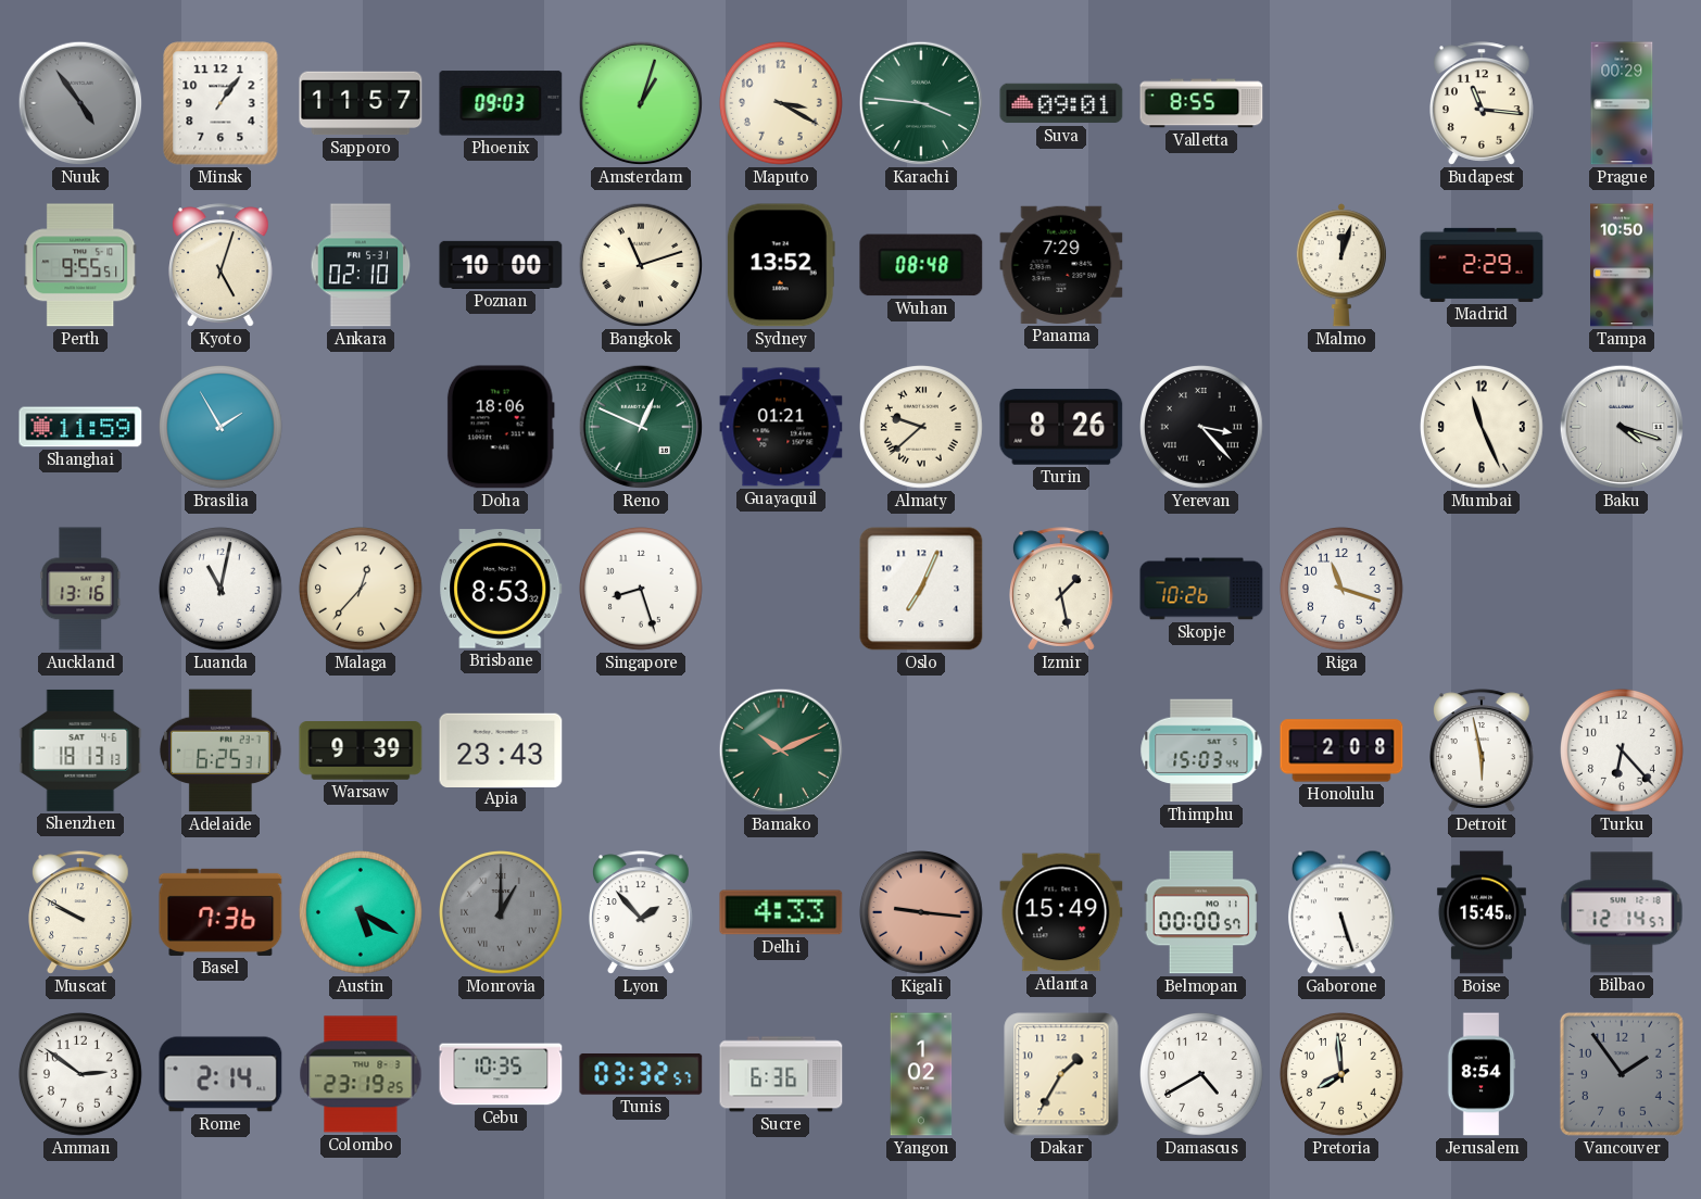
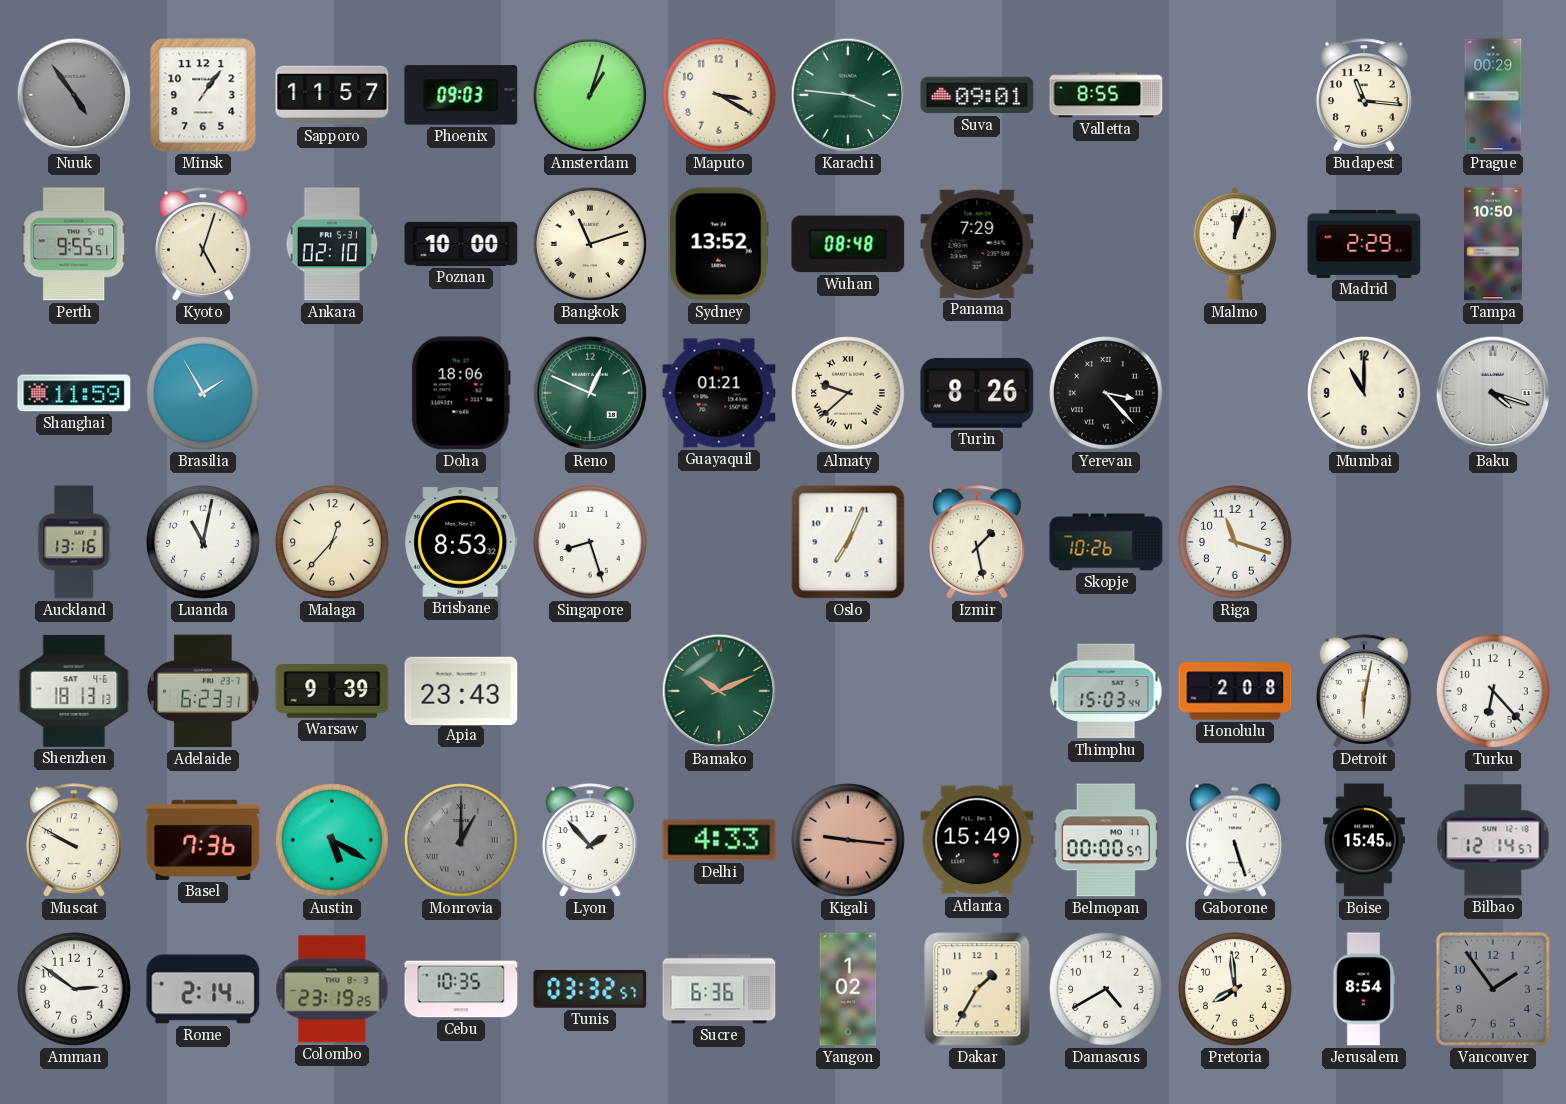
Mumbai: 11:26 -> 11:00
Adelaide: 6:25 -> 6:23
Detroit: 5:58 -> 6:02
